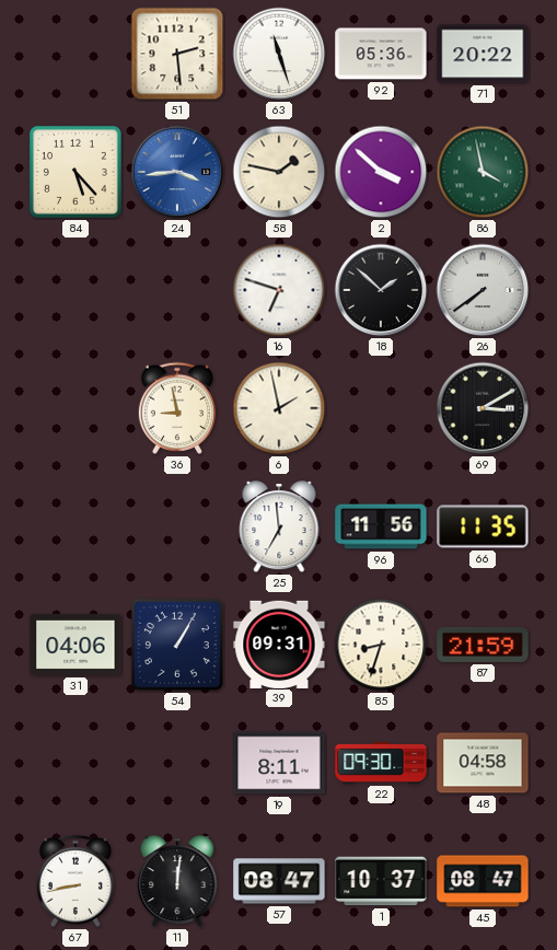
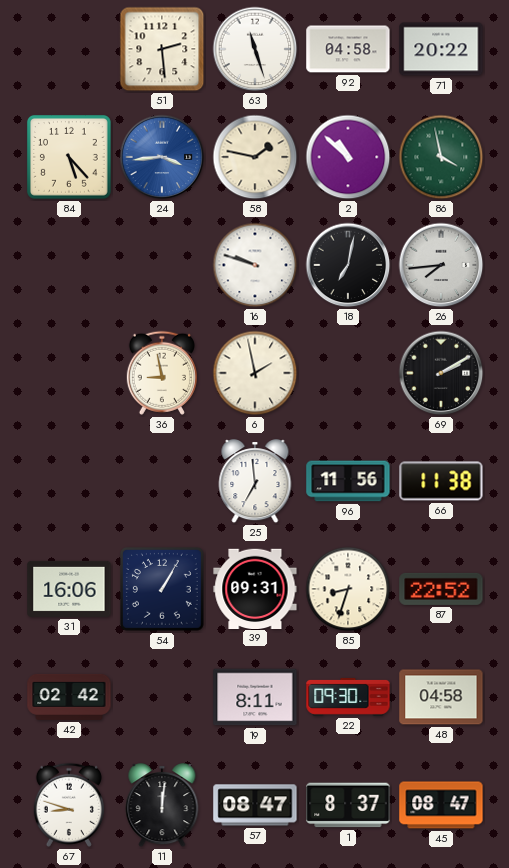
92: 05:36 -> 04:58
2: 3:52 -> 10:52
16: 6:48 -> 9:48
18: 1:52 -> 7:02
26: 7:39 -> 7:44
69: 3:10 -> 2:10
66: 11:35 -> 11:38
31: 04:06 -> 16:06
87: 21:59 -> 22:52
42: none -> 02:42
67: 8:43 -> 8:48
1: 10:37 -> 8:37
